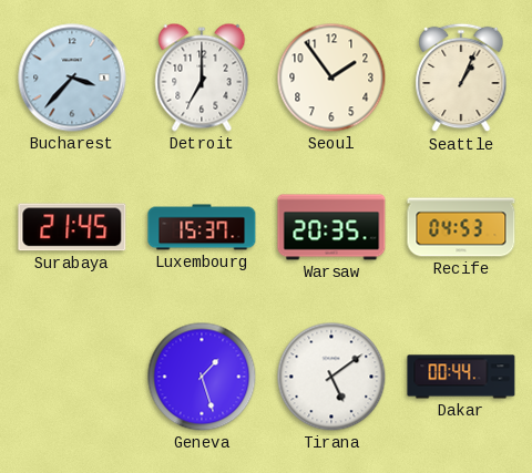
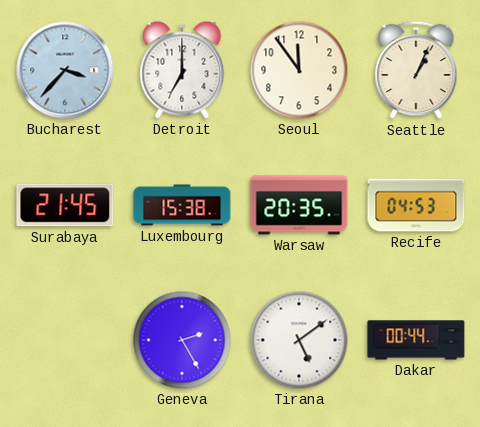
Seoul: 1:54 -> 11:54
Luxembourg: 15:37 -> 15:38
Geneva: 1:27 -> 2:25
